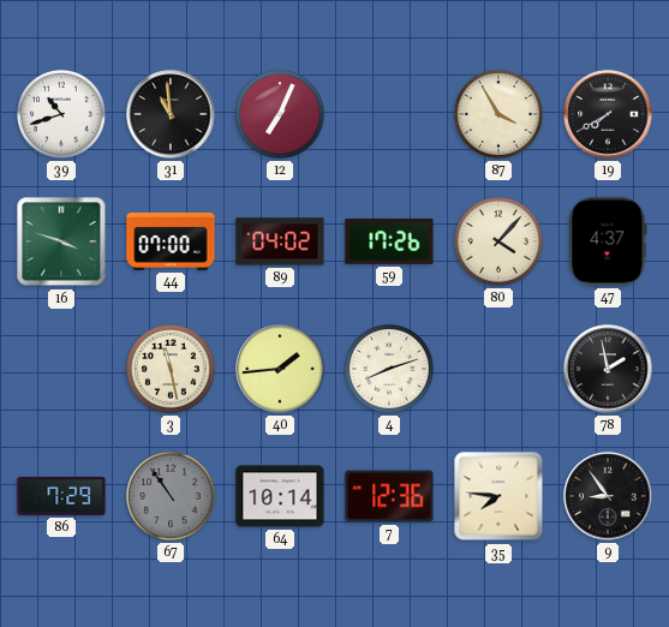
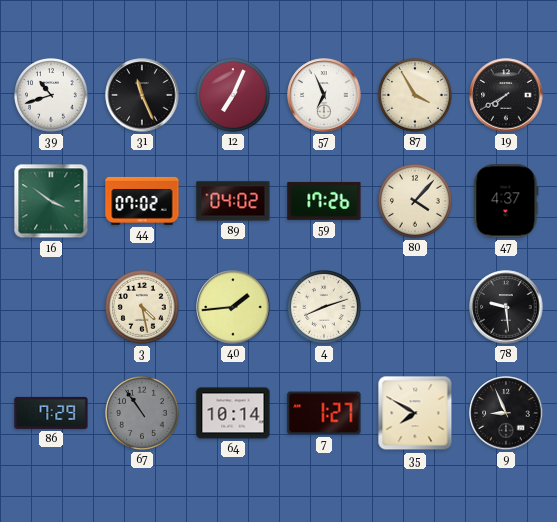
31: 10:59 -> 11:26
57: none -> 6:56
16: 3:48 -> 3:51
44: 07:00 -> 07:02
3: 11:28 -> 4:28
78: 1:58 -> 9:29
7: 12:36 -> 1:27
35: 7:46 -> 7:50
9: 8:54 -> 8:56
